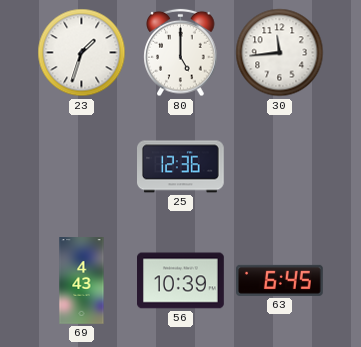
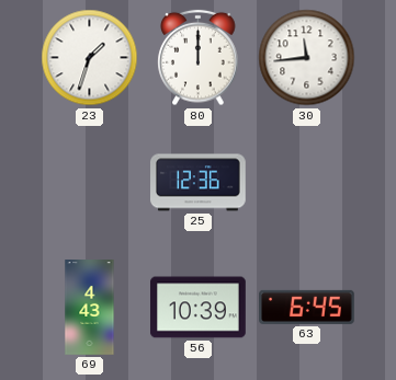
80: 5:00 -> 12:00
